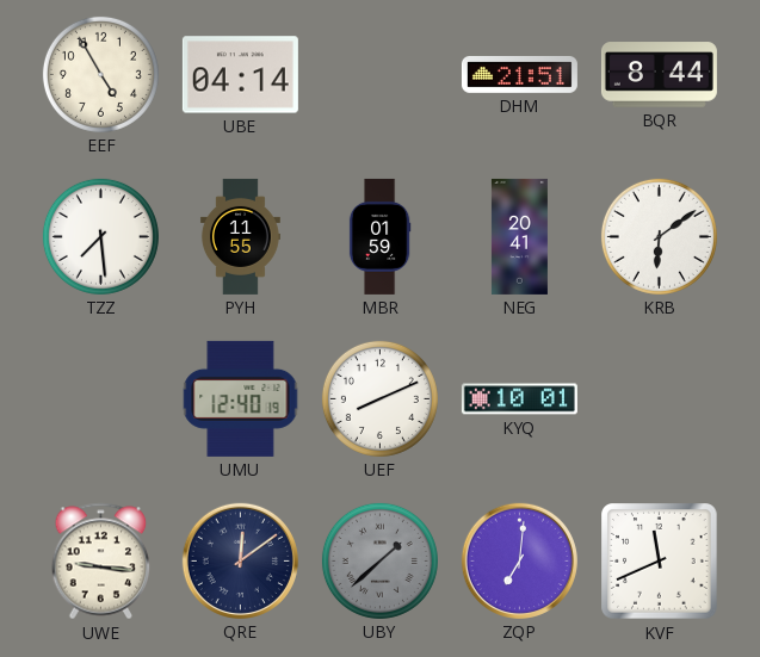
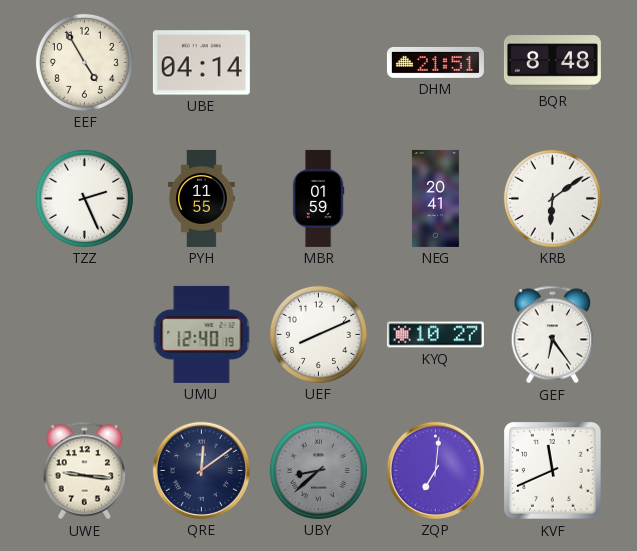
BQR: 8:44 -> 8:48
TZZ: 7:29 -> 2:26
KYQ: 10:01 -> 10:27
GEF: none -> 6:24
UBY: 1:38 -> 8:38
